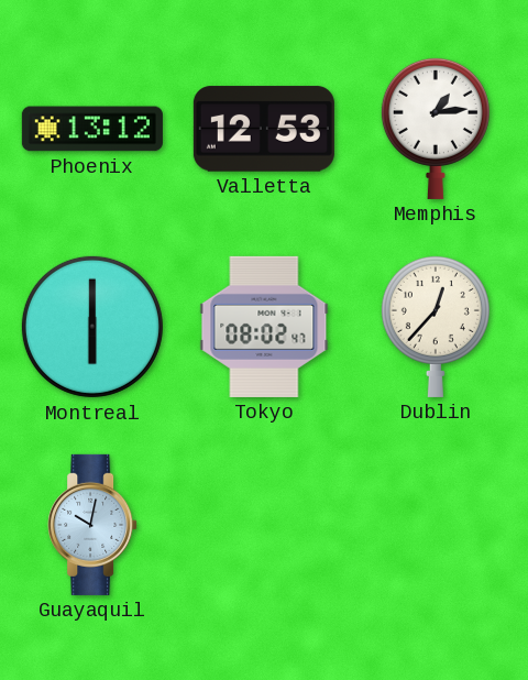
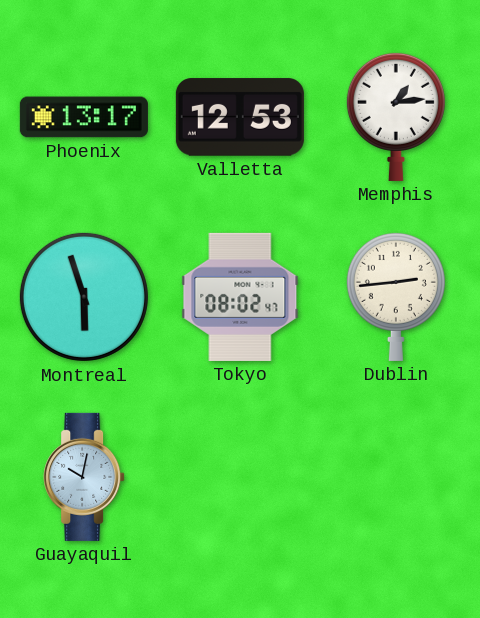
Phoenix: 13:12 -> 13:17
Montreal: 6:00 -> 5:57
Dublin: 12:37 -> 2:44
